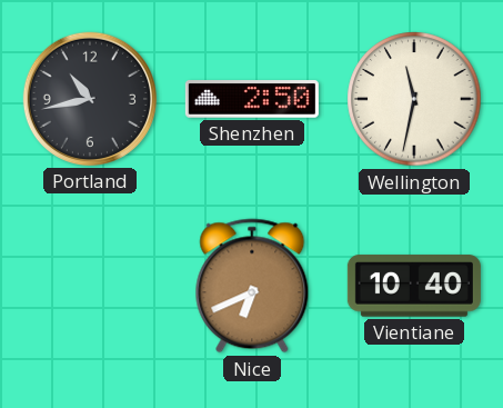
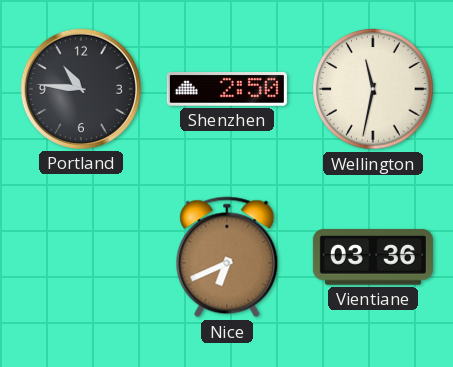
Portland: 10:43 -> 10:46
Vientiane: 10:40 -> 03:36
